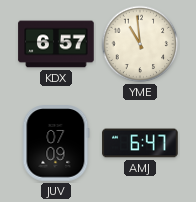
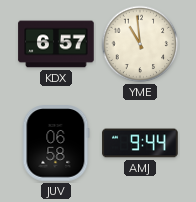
JUV: 07:09 -> 06:58
AMJ: 6:47 -> 9:44
